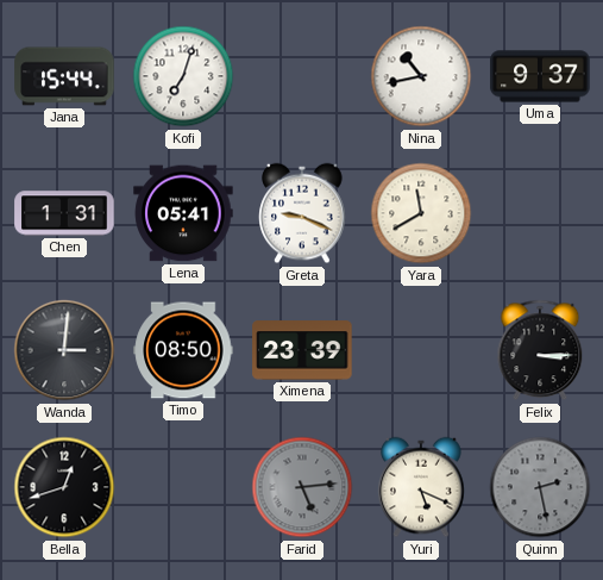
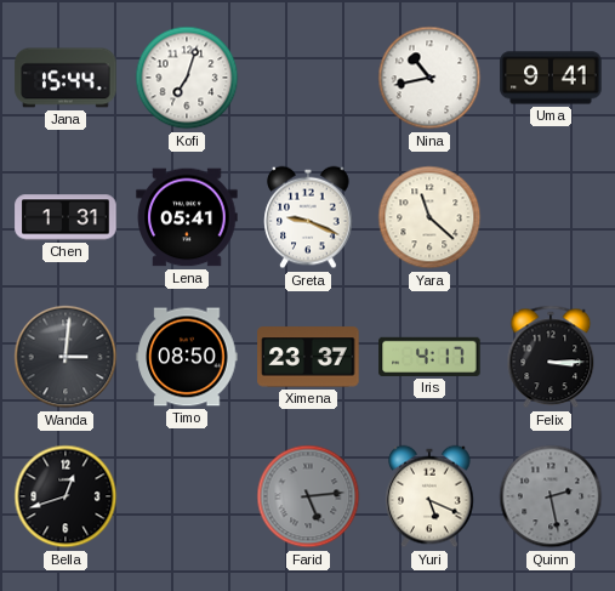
Uma: 9:37 -> 9:41
Yara: 11:40 -> 11:22
Ximena: 23:39 -> 23:37
Iris: none -> 4:17
